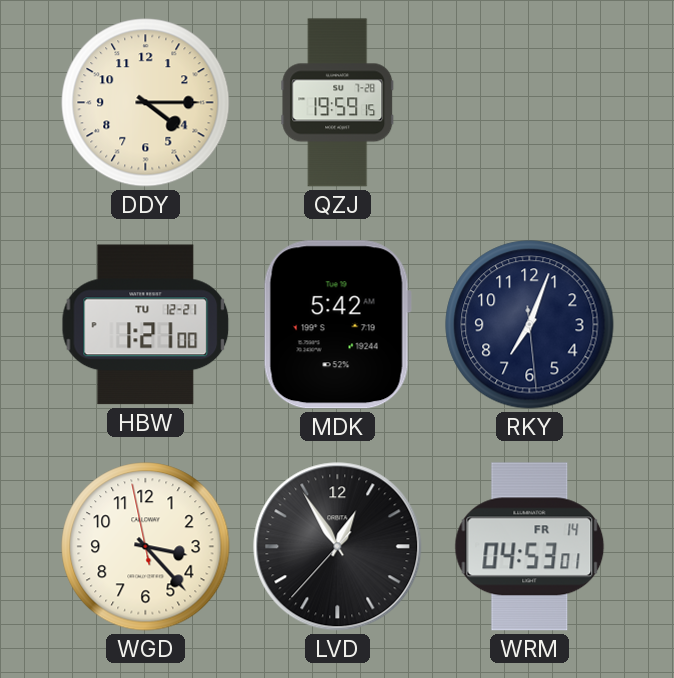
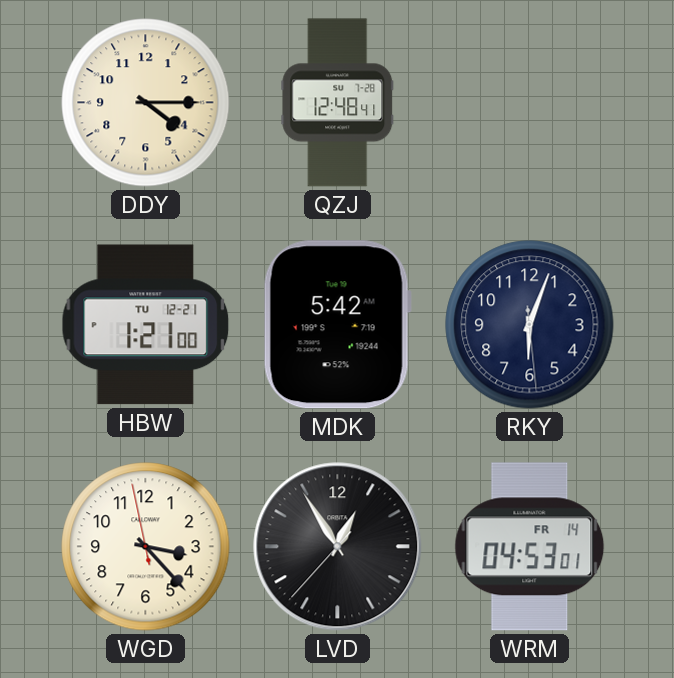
QZJ: 19:59 -> 12:48
RKY: 7:03 -> 6:03
